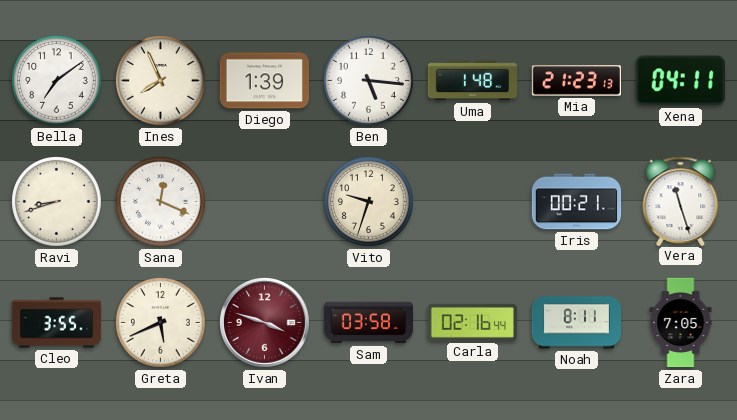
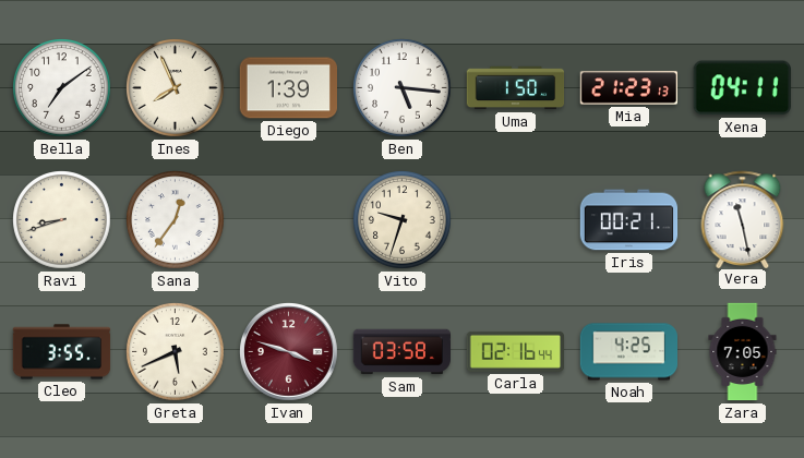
Uma: 1:48 -> 1:50
Sana: 12:19 -> 12:36
Vera: 11:27 -> 11:28
Noah: 8:11 -> 4:25
